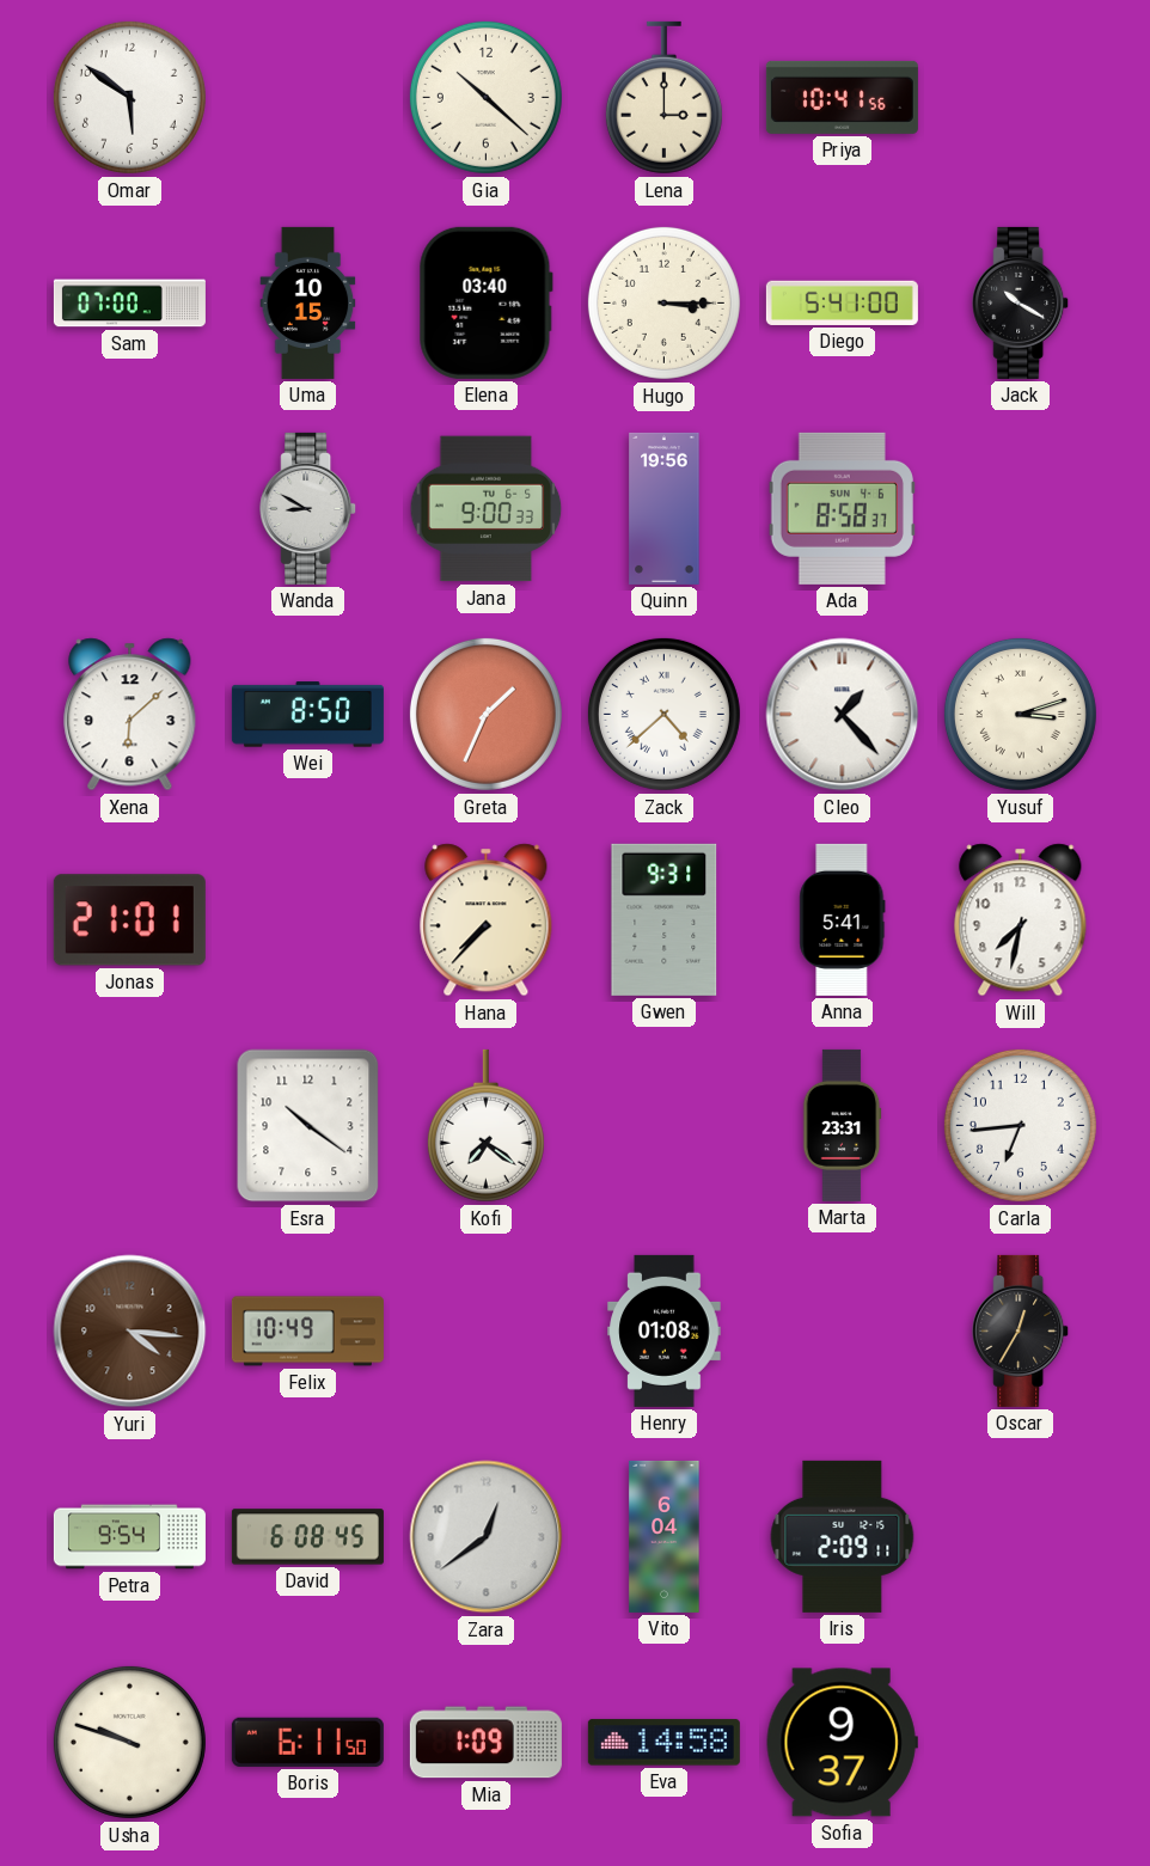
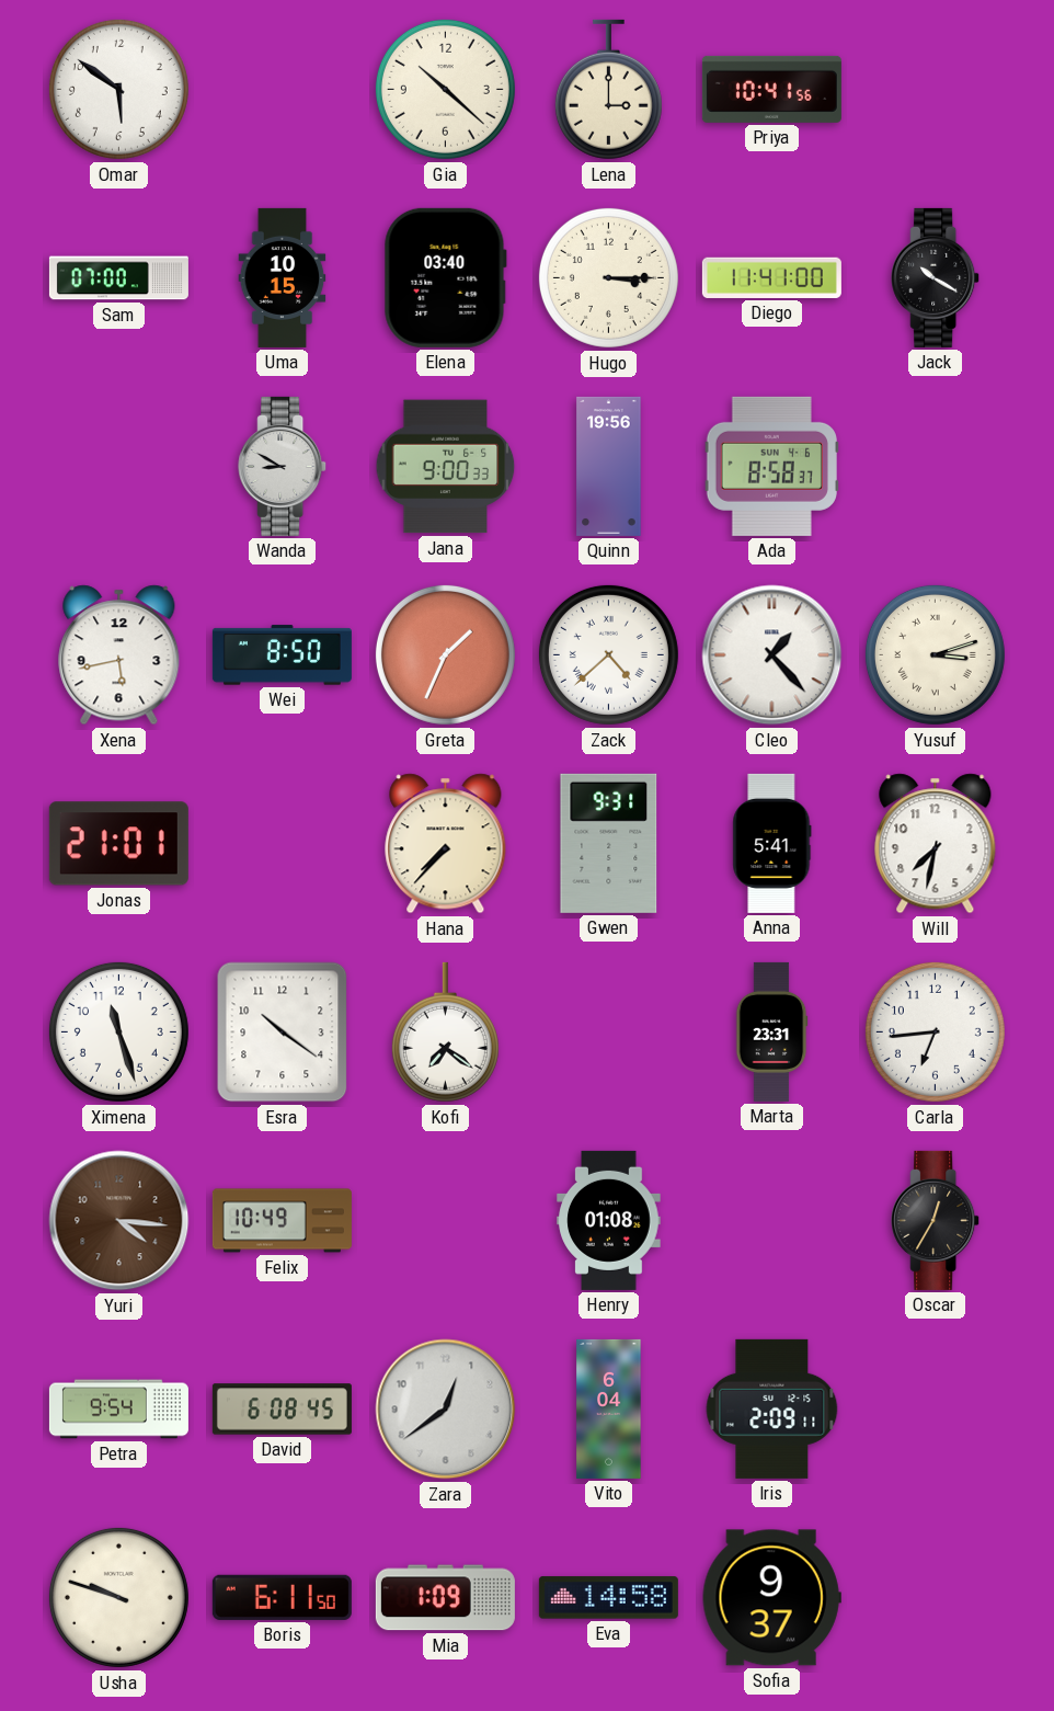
Diego: 5:41 -> 11:41
Xena: 6:08 -> 5:43
Ximena: none -> 11:27
